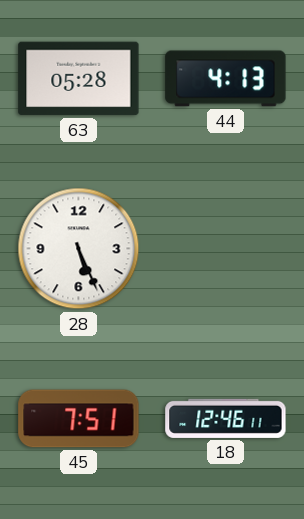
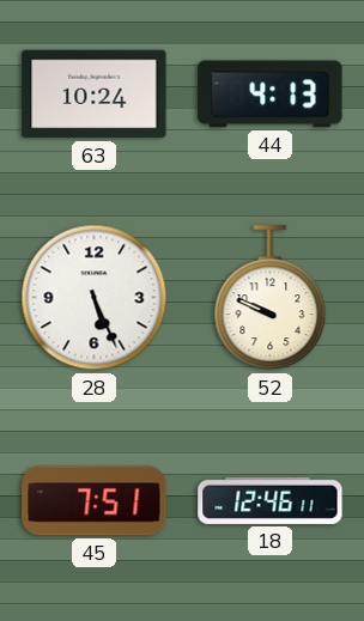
63: 05:28 -> 10:24
52: none -> 9:49
